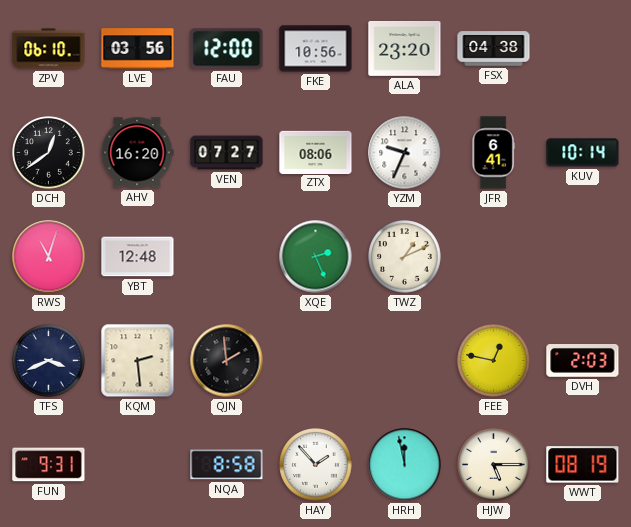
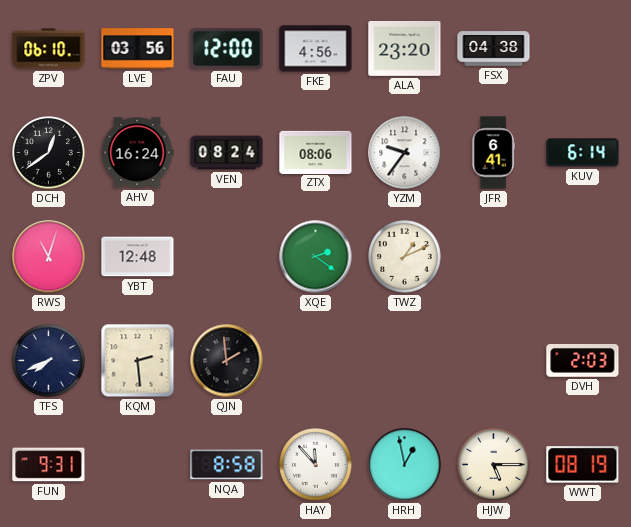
FKE: 10:56 -> 4:56
AHV: 16:20 -> 16:24
VEN: 07:27 -> 08:24
YZM: 9:34 -> 9:36
KUV: 10:14 -> 6:14
XQE: 2:26 -> 2:21
TFS: 3:41 -> 7:41
FEE: 12:47 -> none
HAY: 1:53 -> 11:53
HRH: 11:58 -> 12:58
